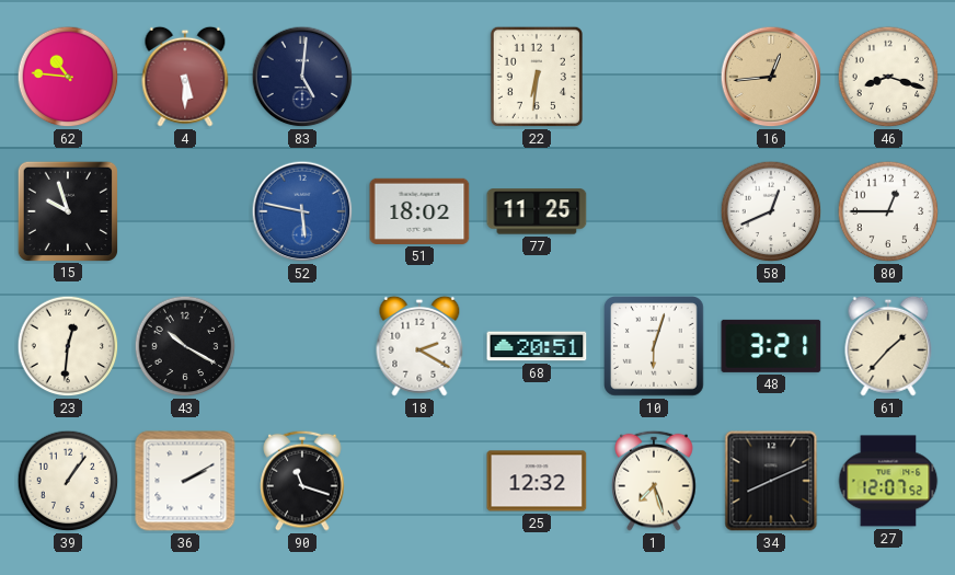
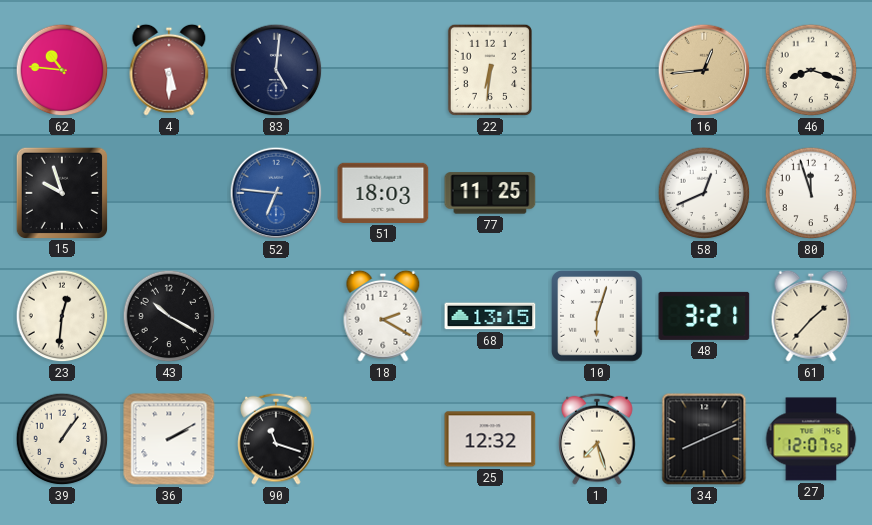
52: 5:47 -> 6:46
51: 18:02 -> 18:03
80: 12:45 -> 11:57
68: 20:51 -> 13:15
